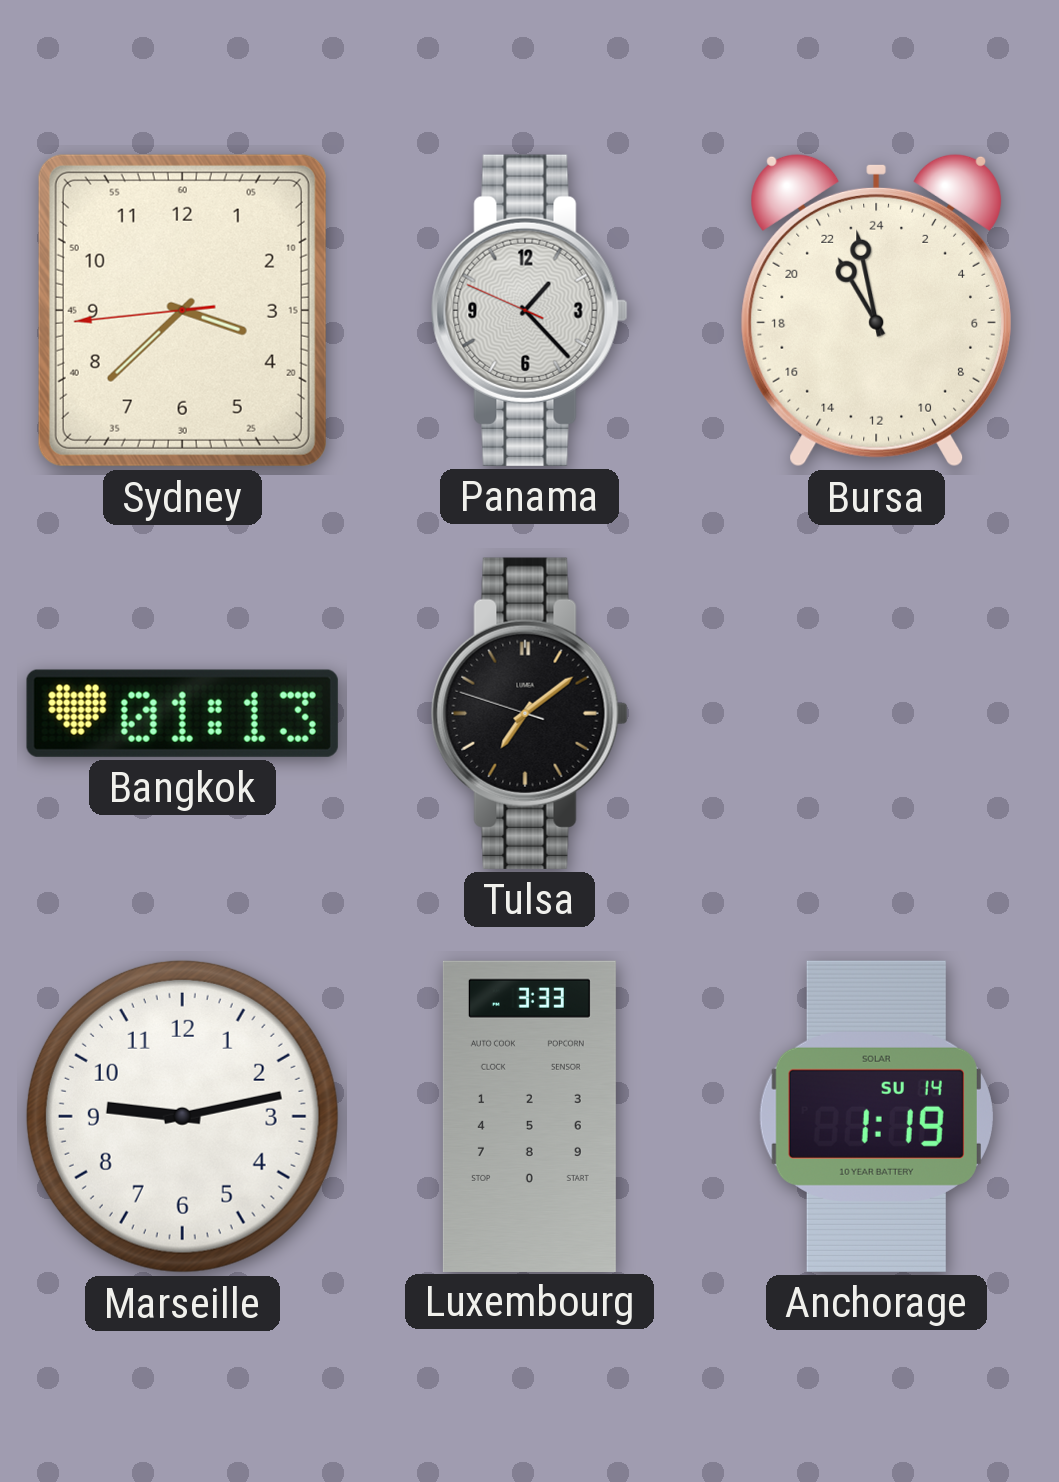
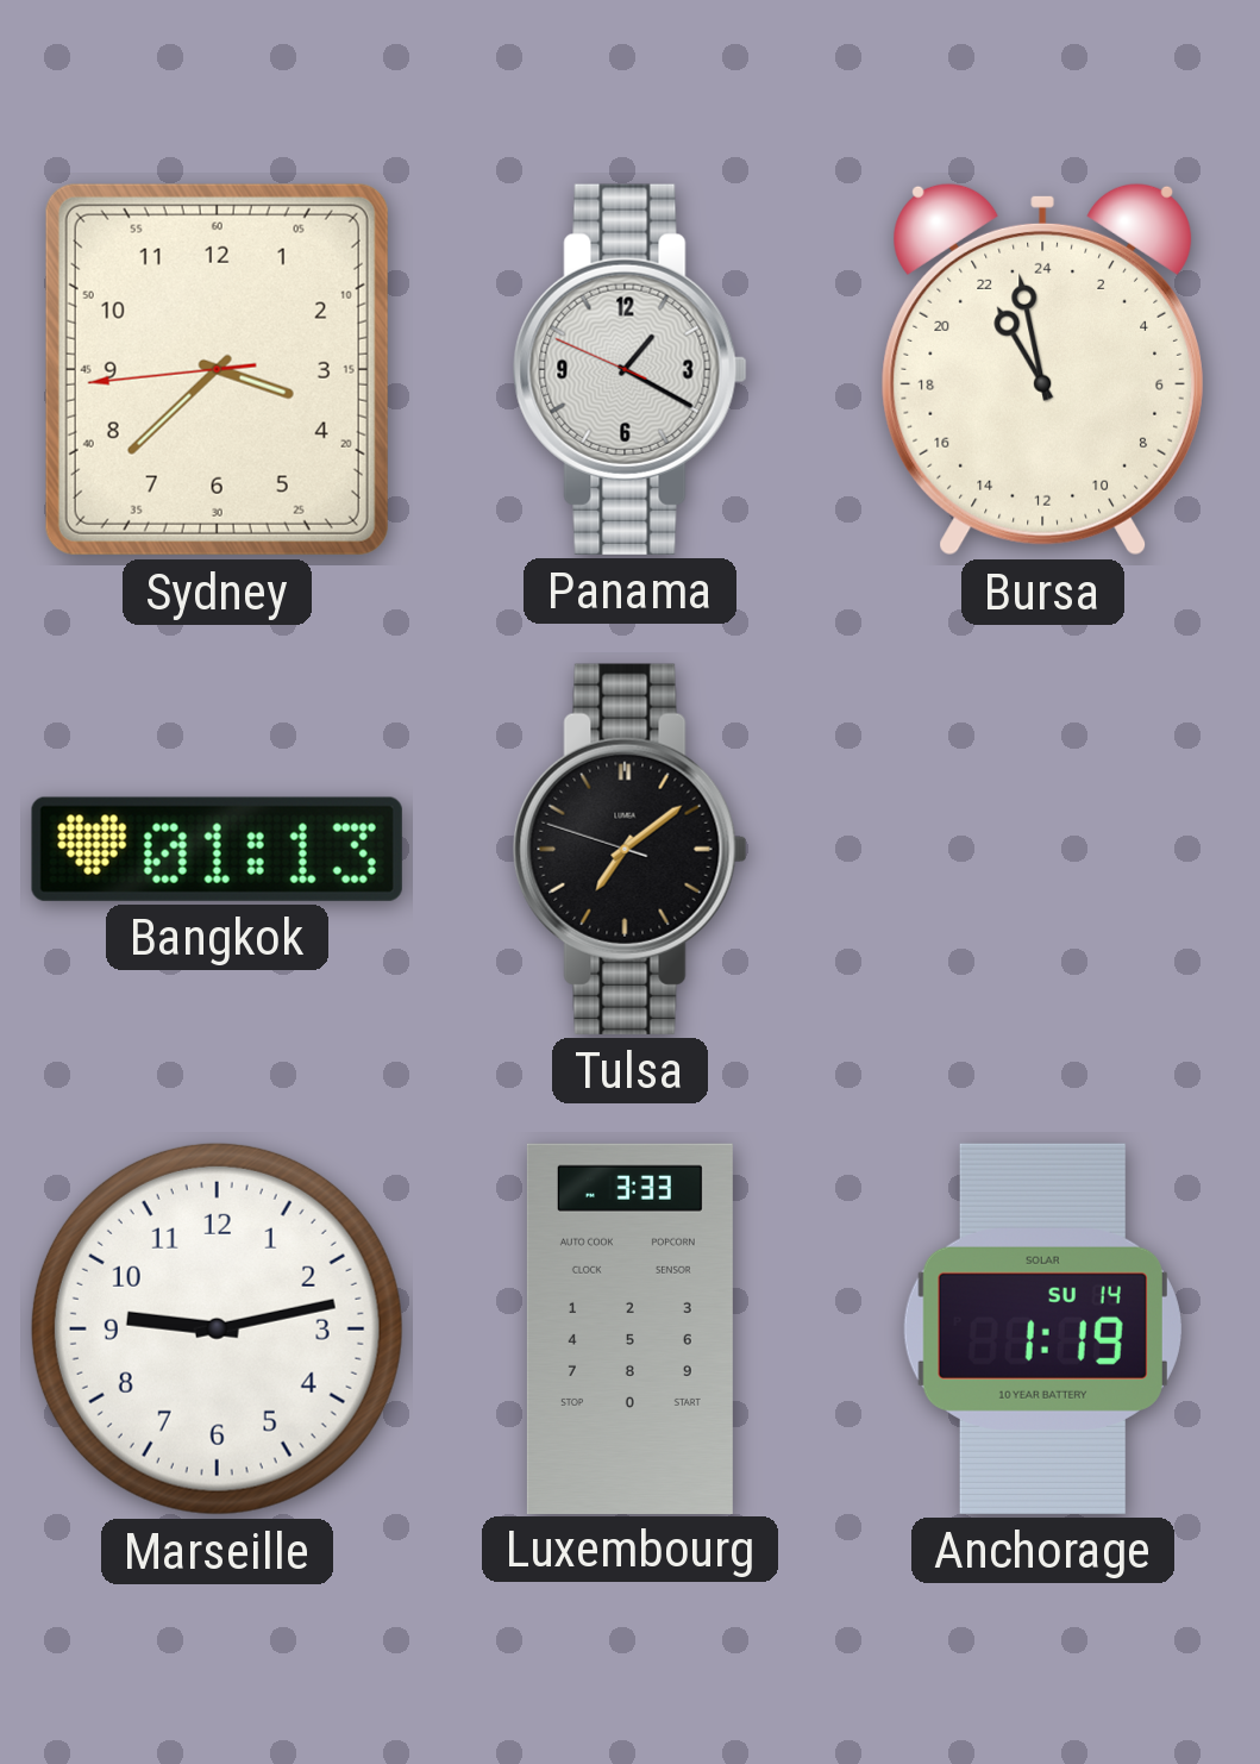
Panama: 1:22 -> 1:19
